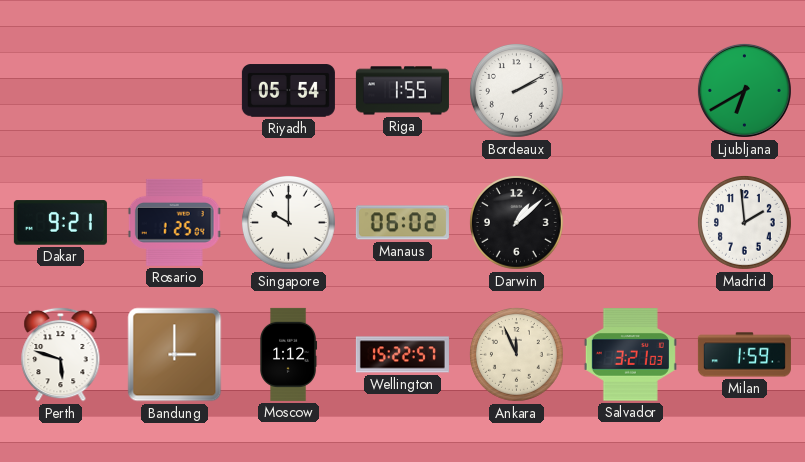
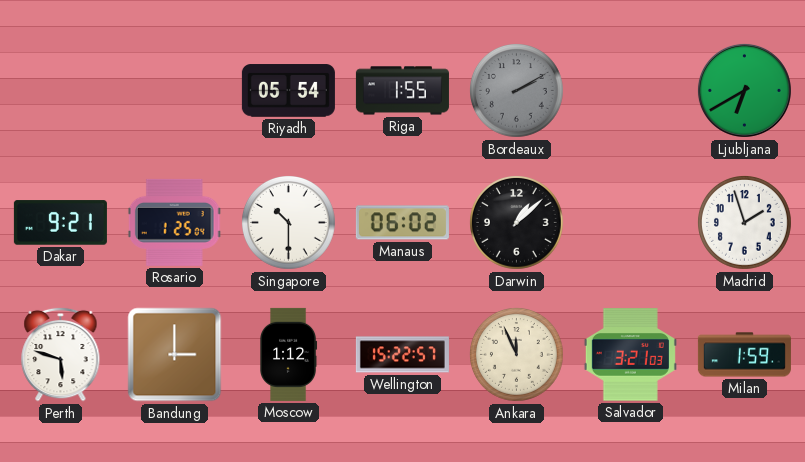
Bordeaux dial: white -> grey
Singapore: 10:00 -> 10:30
Madrid: 1:59 -> 1:57
